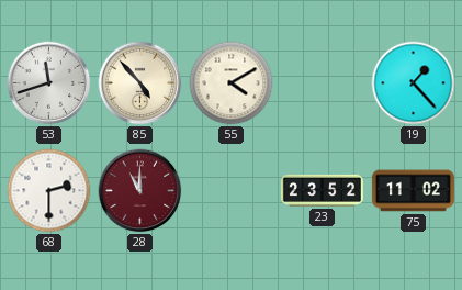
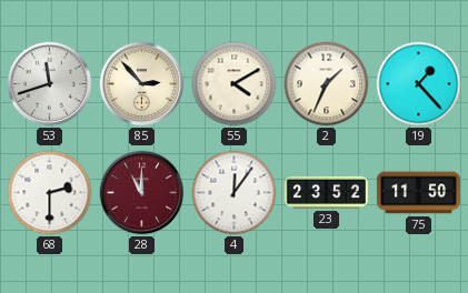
85: 4:53 -> 2:53
2: none -> 1:34
4: none -> 12:06
75: 11:02 -> 11:50
